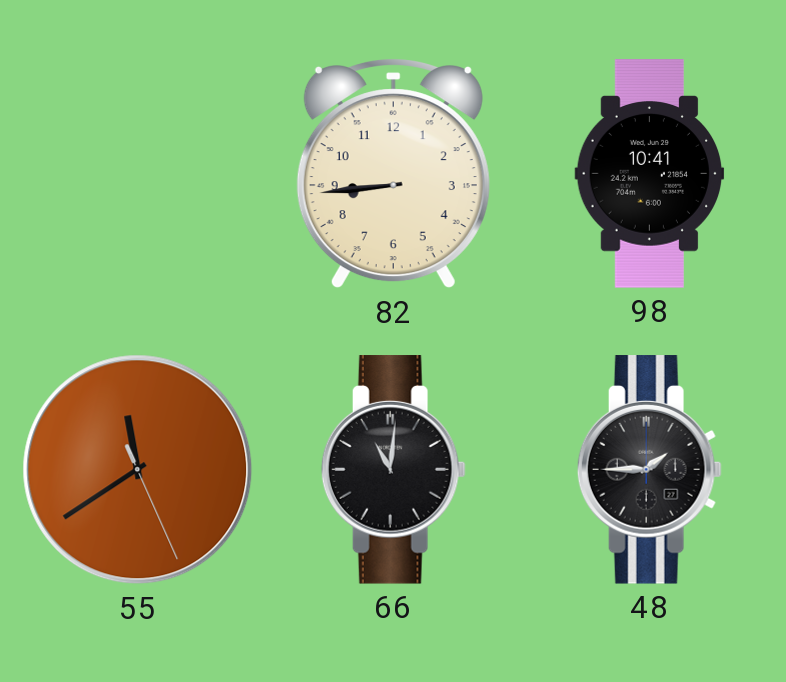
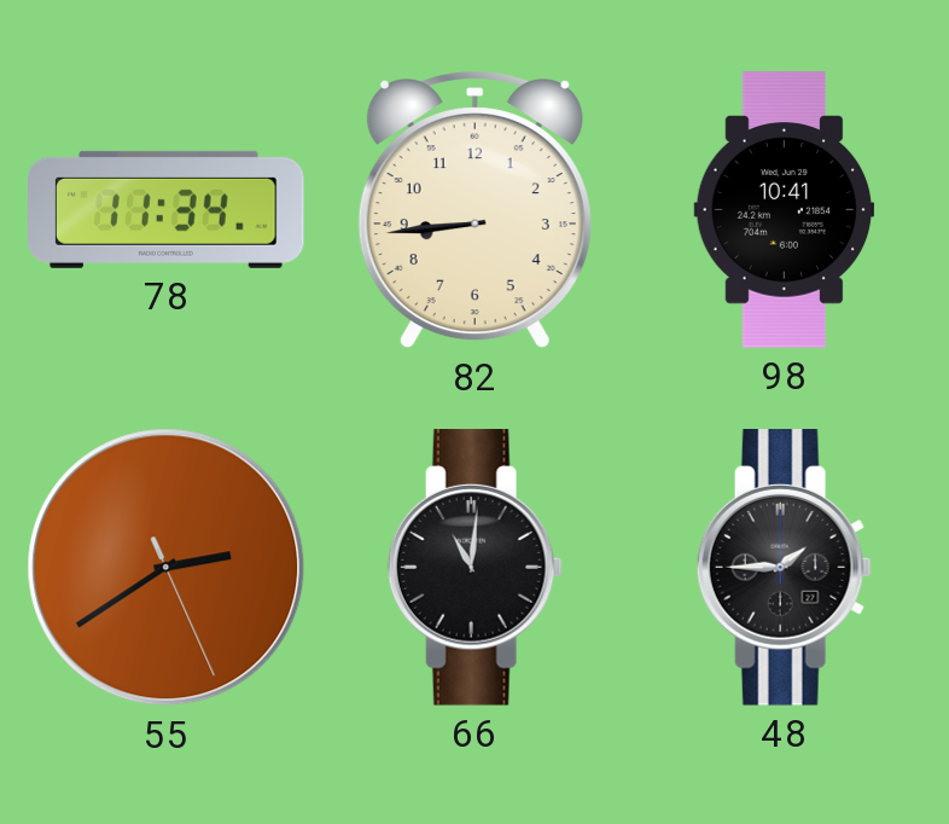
78: none -> 11:34
55: 11:39 -> 2:39
